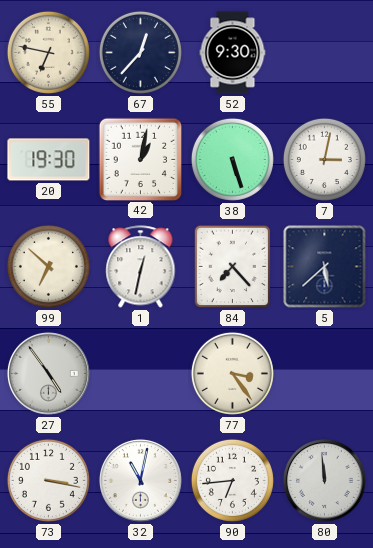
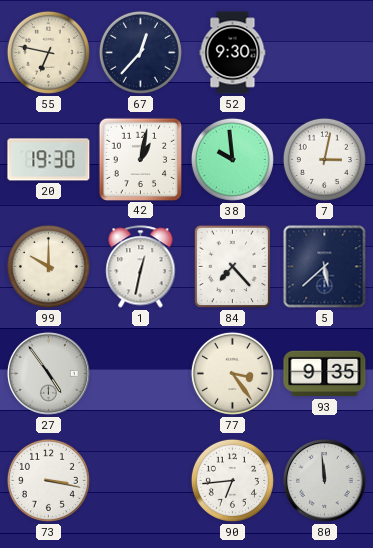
38: 5:27 -> 9:59
99: 6:52 -> 10:00
93: none -> 9:35
32: 11:02 -> none
